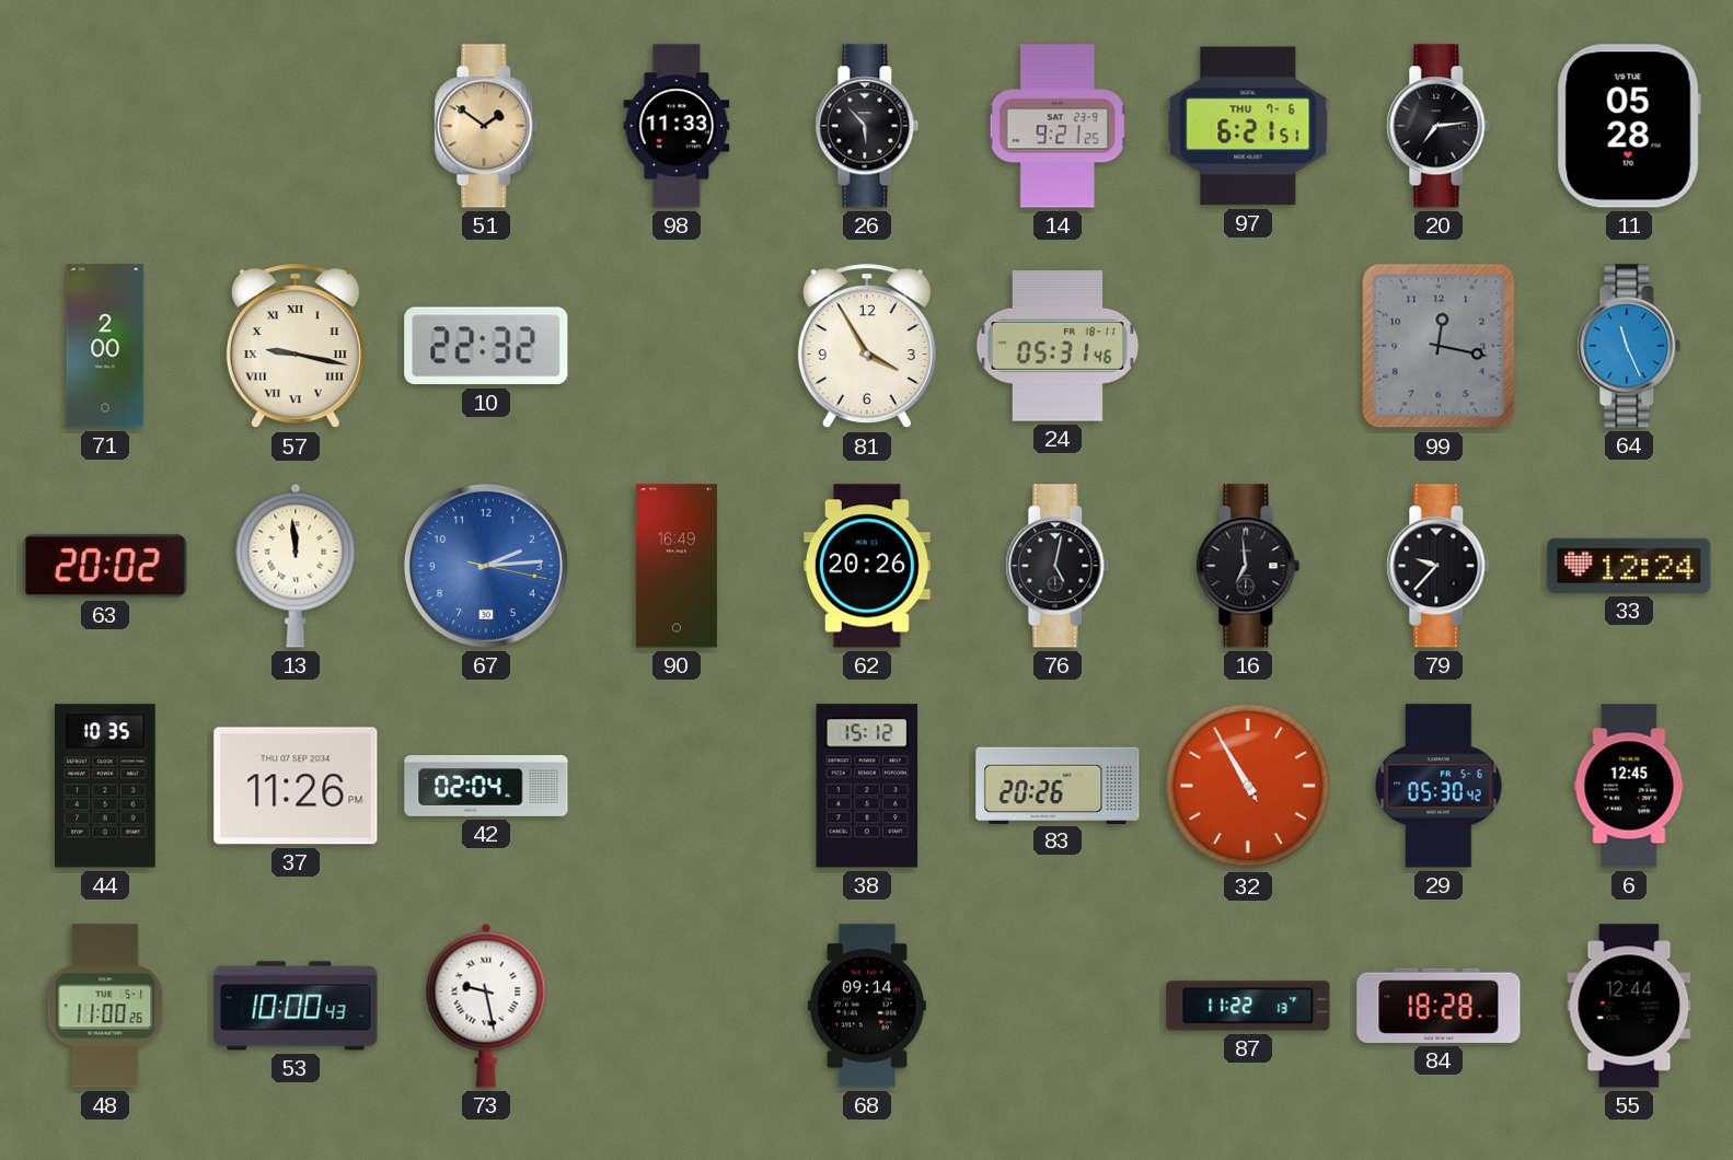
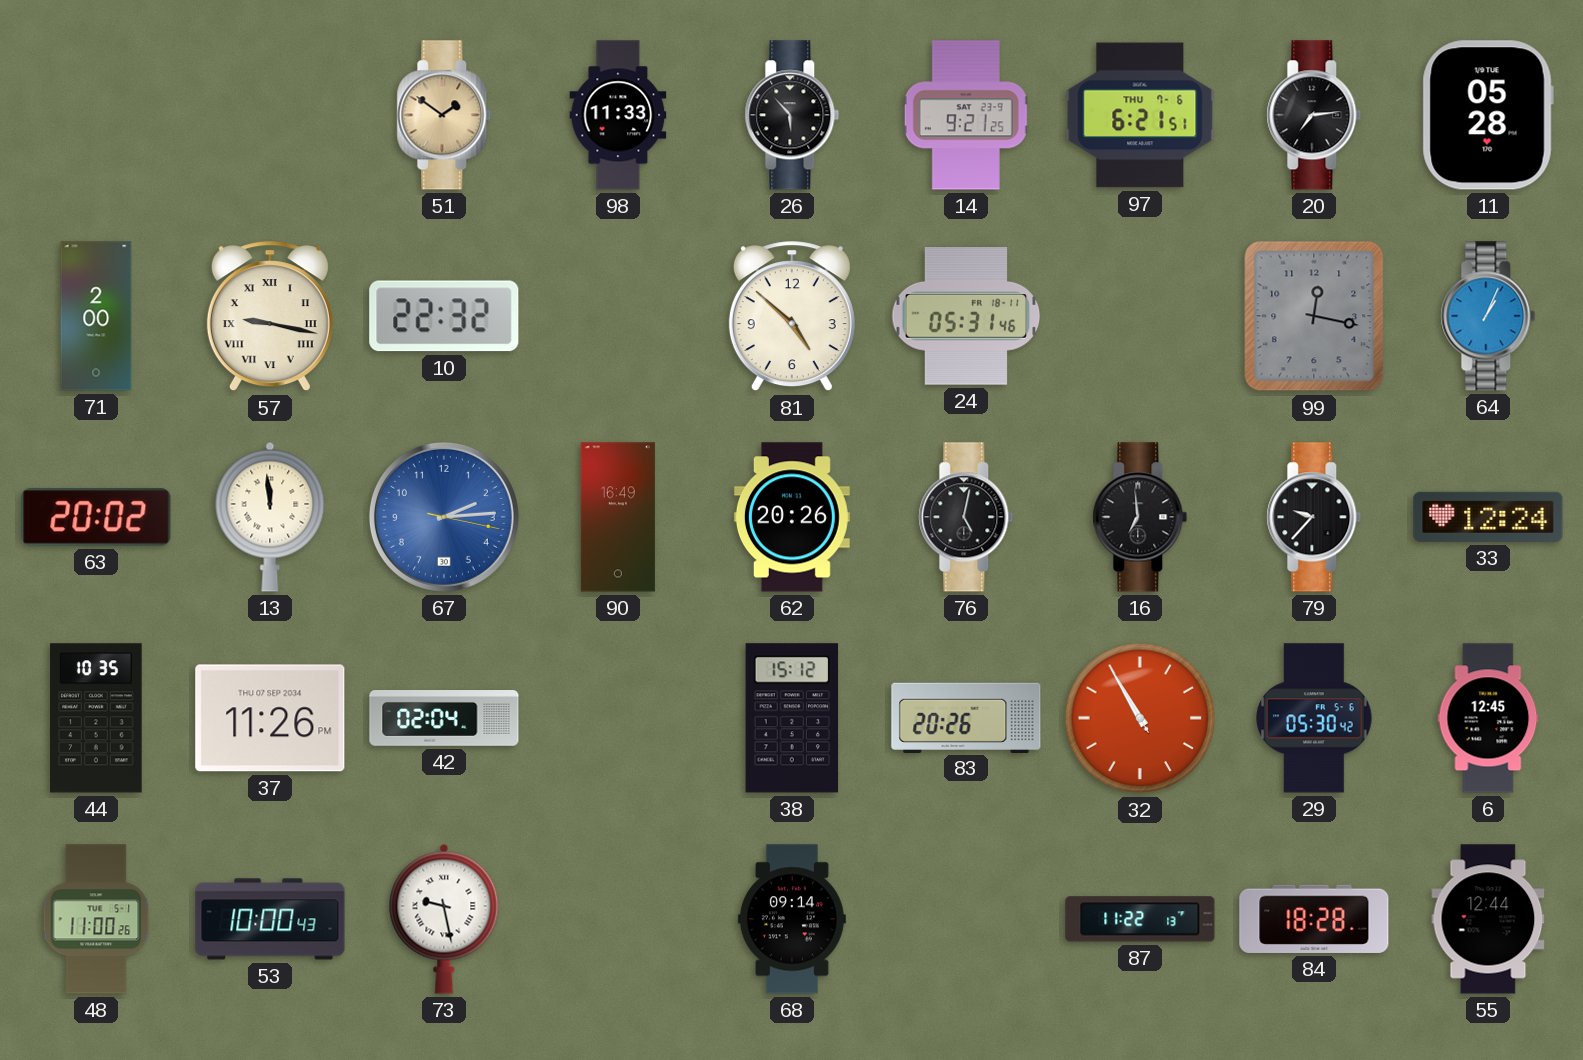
81: 3:55 -> 4:52
64: 11:26 -> 1:04
